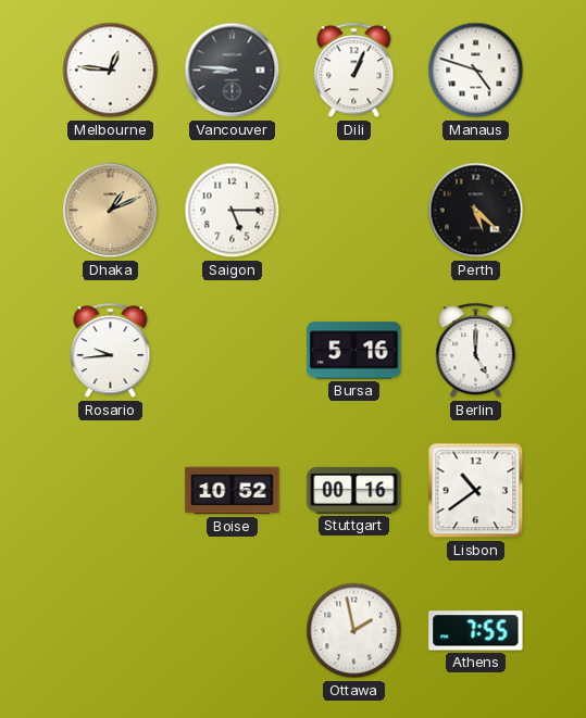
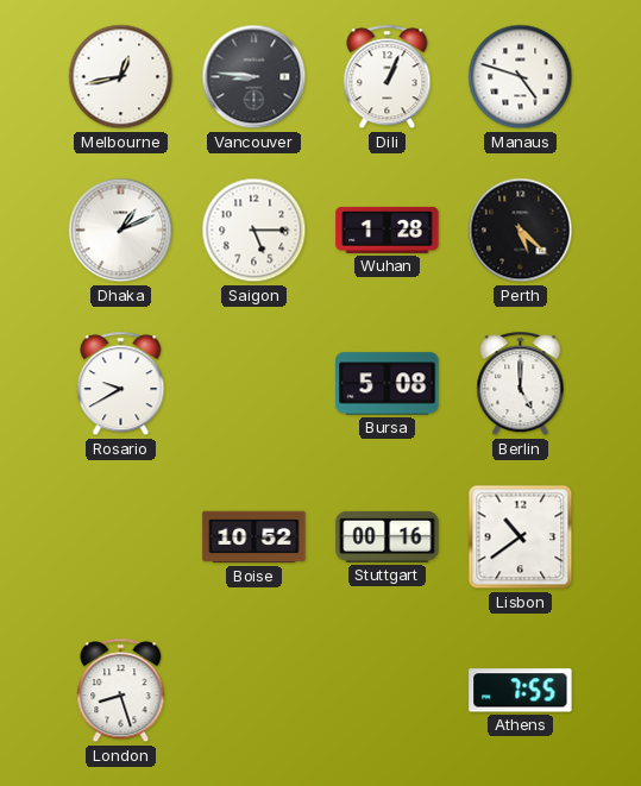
Melbourne: 12:46 -> 12:43
Dhaka dial: champagne -> white
Wuhan: none -> 1:28
Rosario: 9:44 -> 9:40
Bursa: 5:16 -> 5:08
London: none -> 8:27
Ottawa: 1:58 -> none
